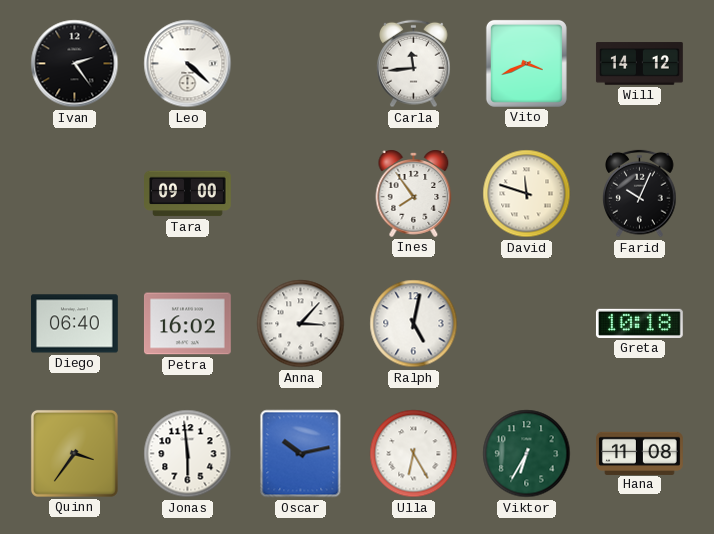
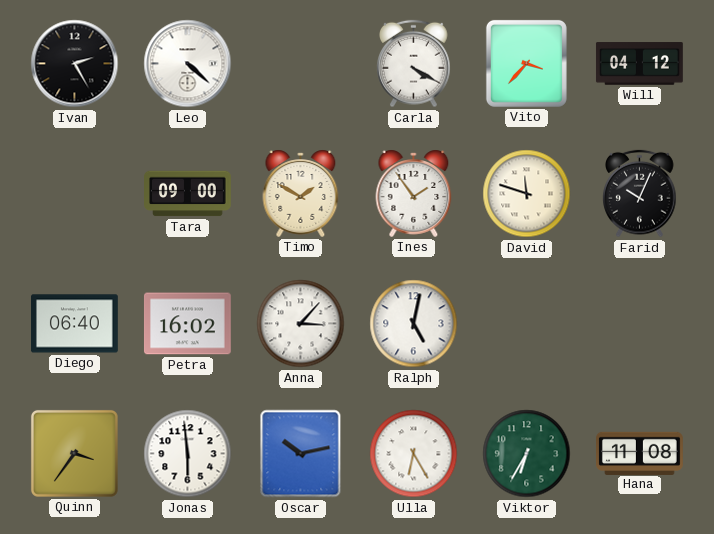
Ivan: 2:24 -> 2:25
Carla: 11:44 -> 4:20
Vito: 3:41 -> 3:37
Will: 14:12 -> 04:12
Timo: none -> 1:50
Ines: 7:54 -> 1:54
Greta: 10:18 -> none
